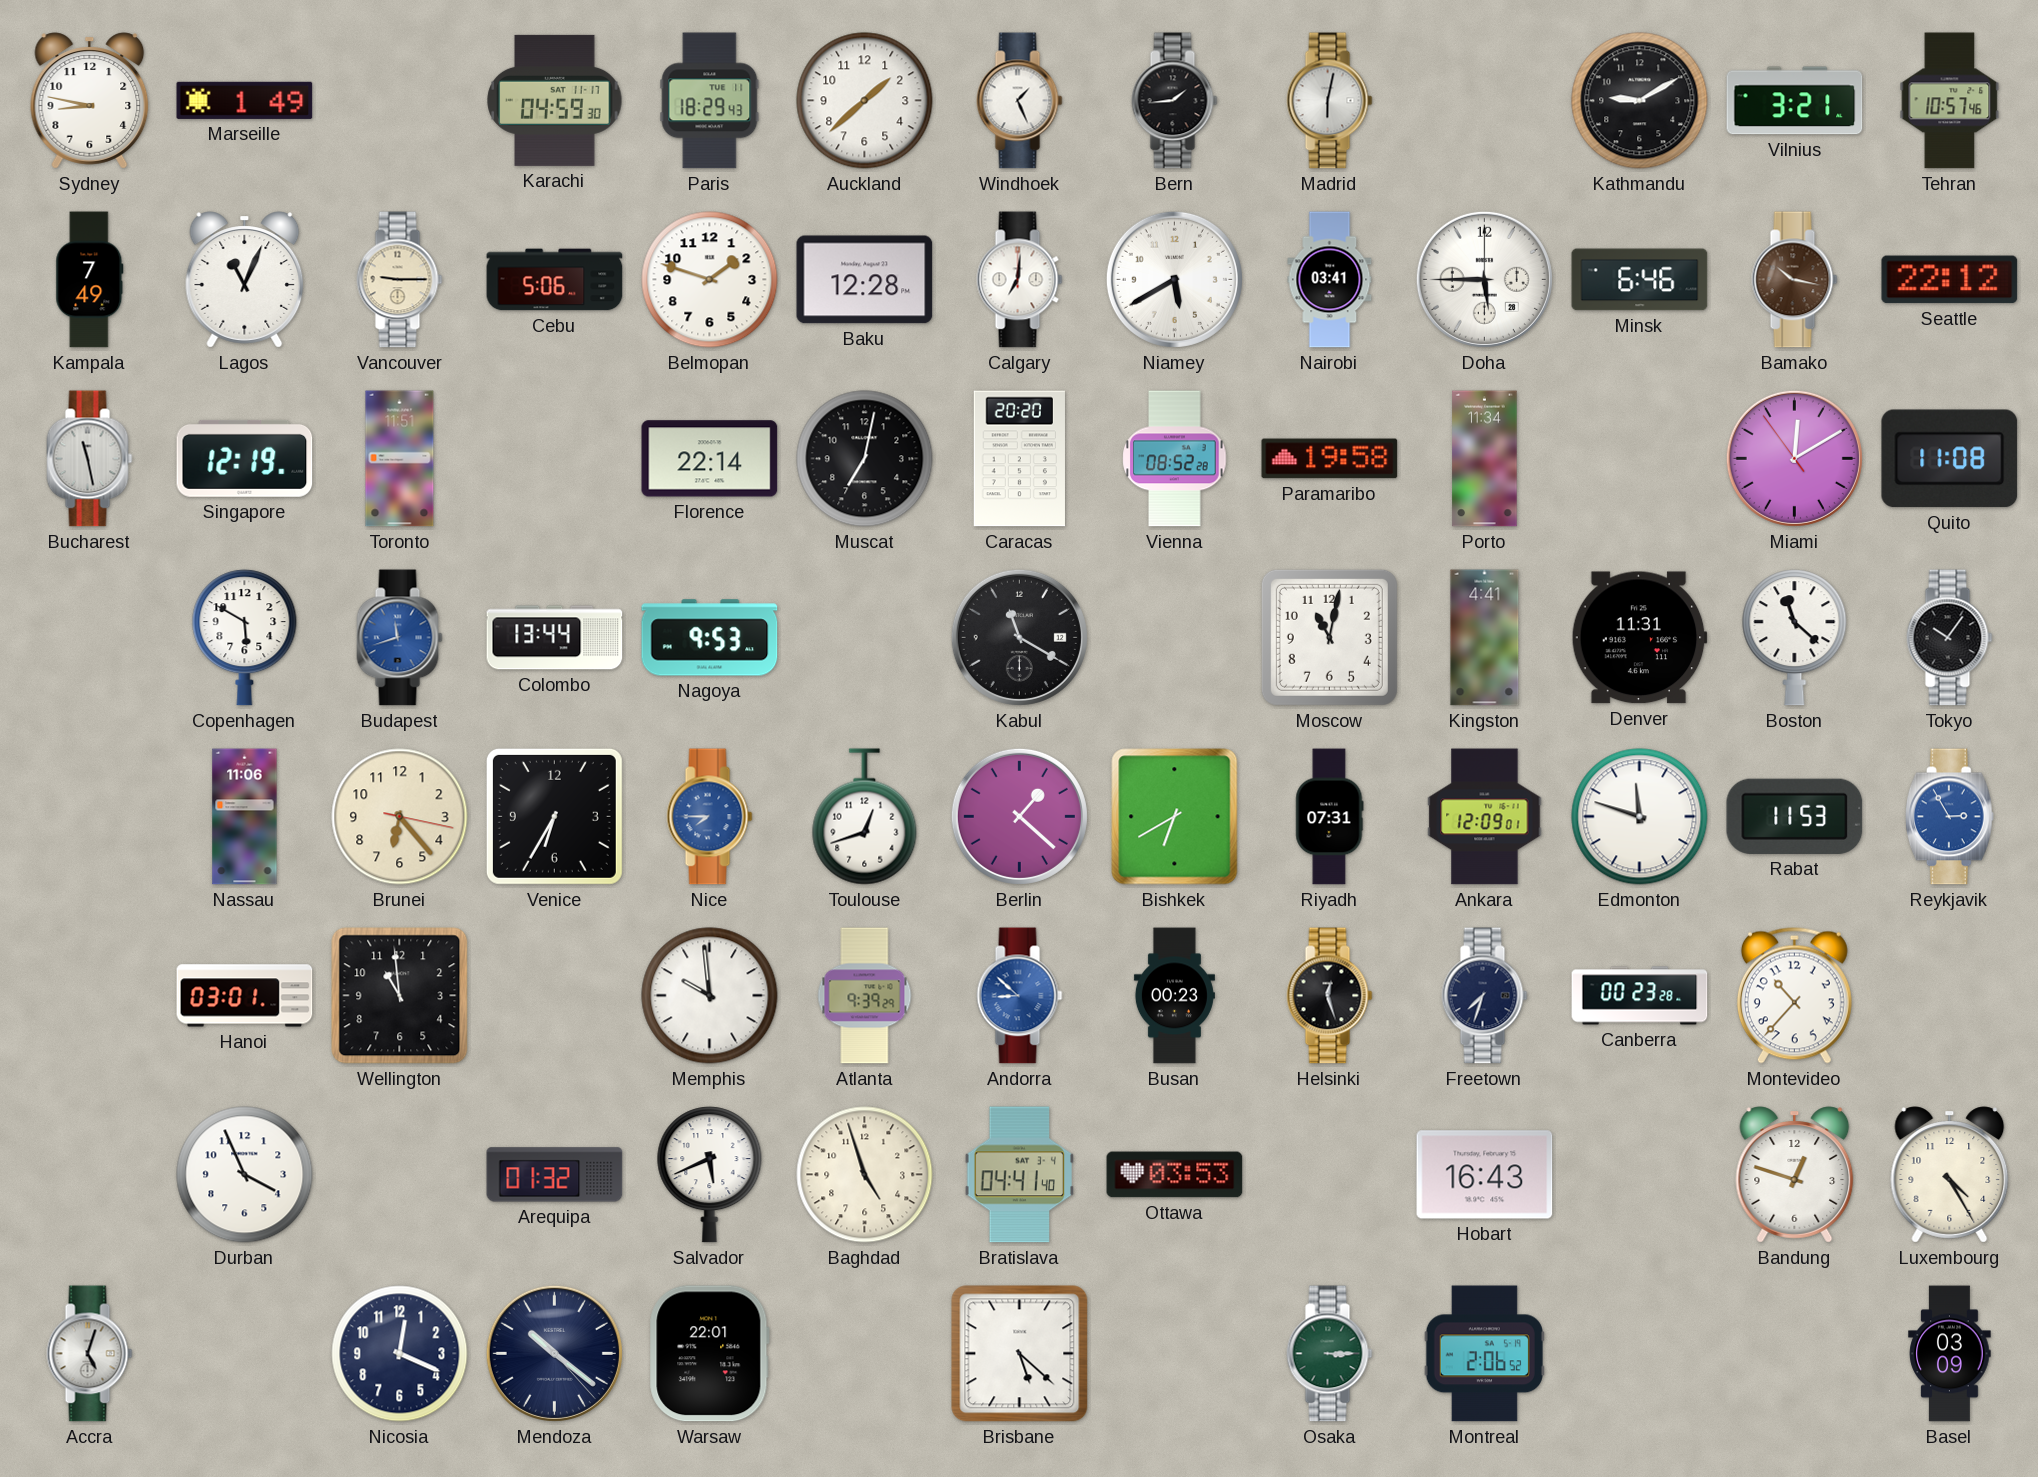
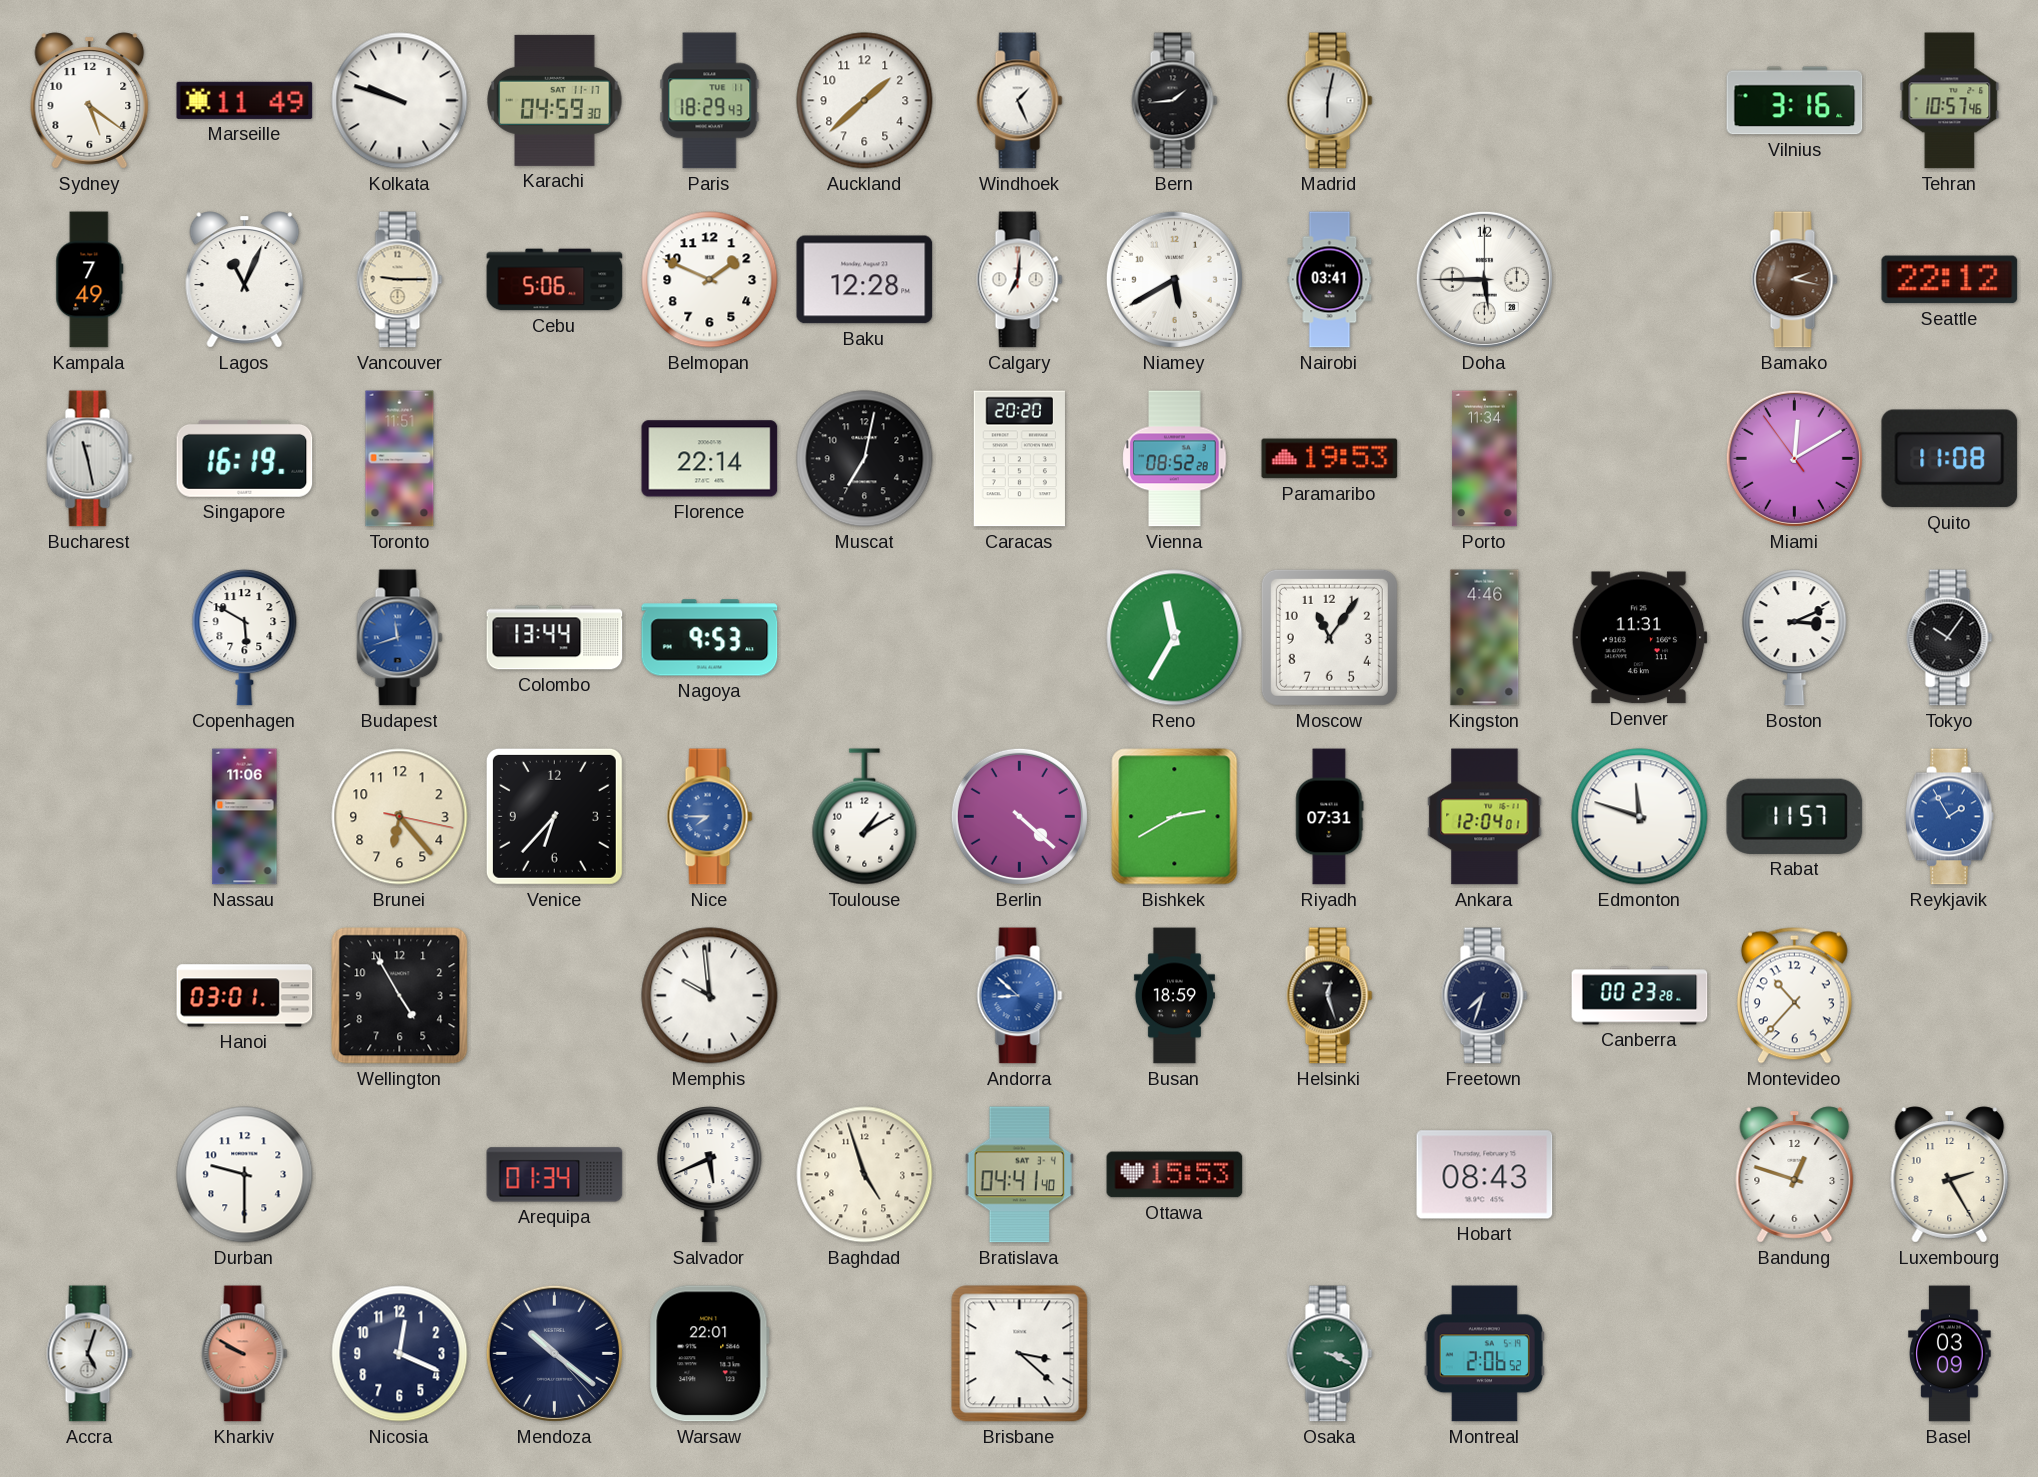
Sydney: 8:47 -> 5:21
Marseille: 1:49 -> 11:49
Kolkata: none -> 9:48
Kathmandu: 9:10 -> none
Vilnius: 3:21 -> 3:16
Belmopan: 1:48 -> 1:49
Minsk: 6:46 -> none
Bamako: 10:17 -> 2:17
Singapore: 12:19 -> 16:19
Paramaribo: 19:58 -> 19:53
Kabul: 11:20 -> none
Reno: none -> 11:35
Moscow: 11:02 -> 11:06
Kingston: 4:41 -> 4:46
Boston: 11:22 -> 3:11
Venice: 6:35 -> 6:37
Toulouse: 12:42 -> 1:10
Berlin: 1:22 -> 4:22
Bishkek: 6:40 -> 2:40
Ankara: 12:09 -> 12:04
Rabat: 11:53 -> 11:57
Reykjavik: 2:55 -> 1:55
Wellington: 10:59 -> 4:55
Atlanta: 9:39 -> none
Busan: 00:23 -> 18:59
Durban: 3:56 -> 9:30
Arequipa: 01:32 -> 01:34
Ottawa: 03:53 -> 15:53
Hobart: 16:43 -> 08:43
Luxembourg: 4:25 -> 2:25
Kharkiv: none -> 9:50
Brisbane: 5:22 -> 3:22
Osaka: 3:15 -> 3:19
